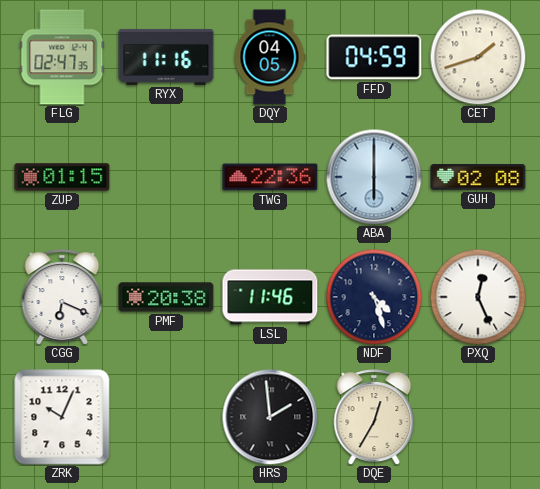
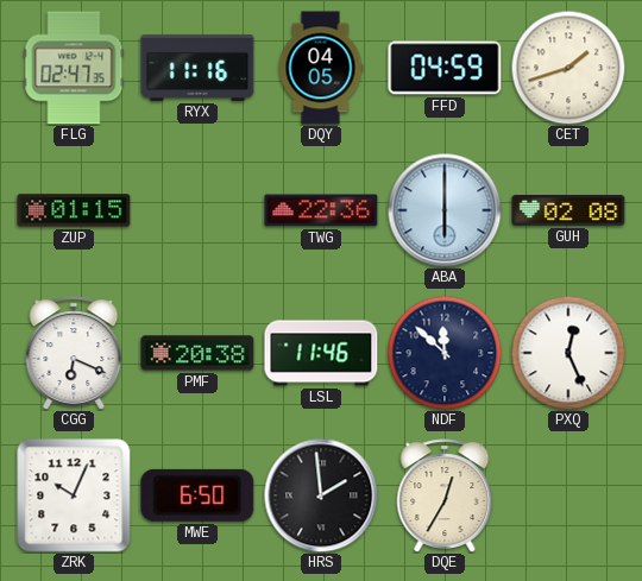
NDF: 4:27 -> 11:52
MWE: none -> 6:50
